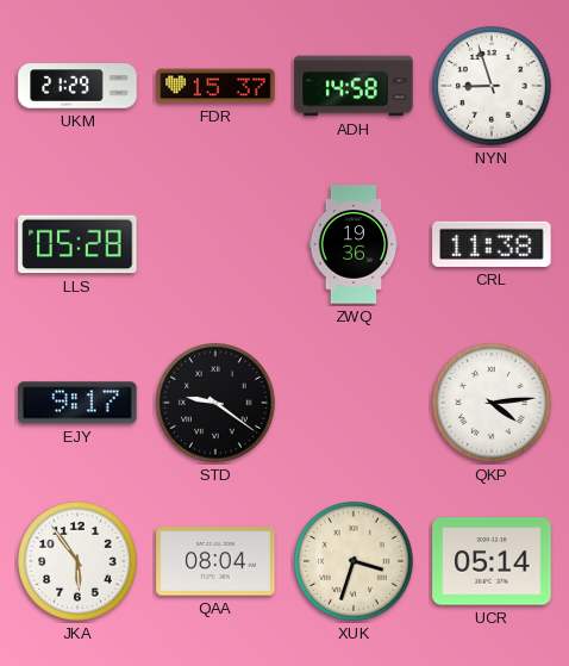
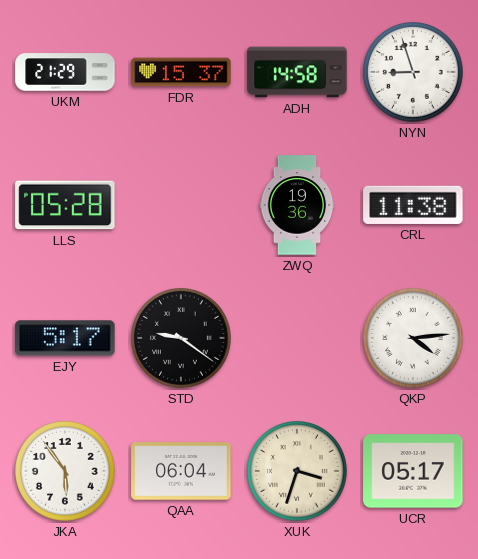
EJY: 9:17 -> 5:17
QAA: 08:04 -> 06:04
UCR: 05:14 -> 05:17
